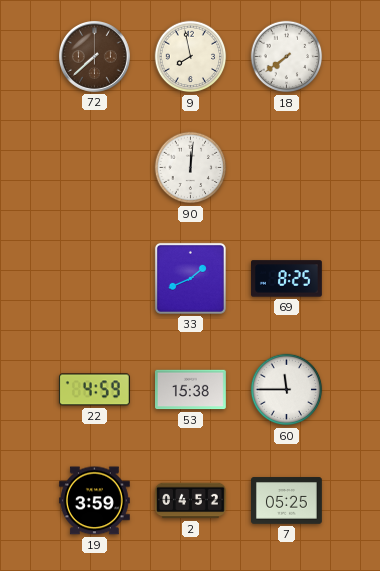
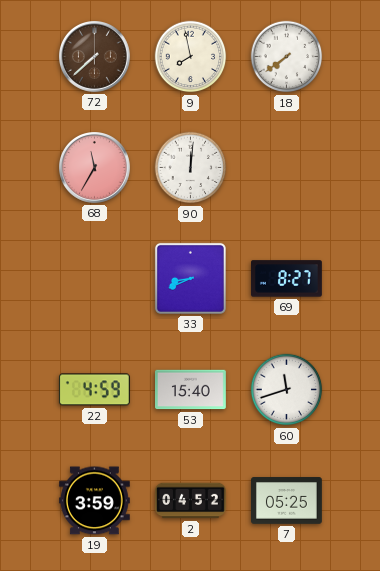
68: none -> 11:35
33: 1:41 -> 8:41
69: 8:25 -> 8:27
53: 15:38 -> 15:40
60: 11:45 -> 11:42
